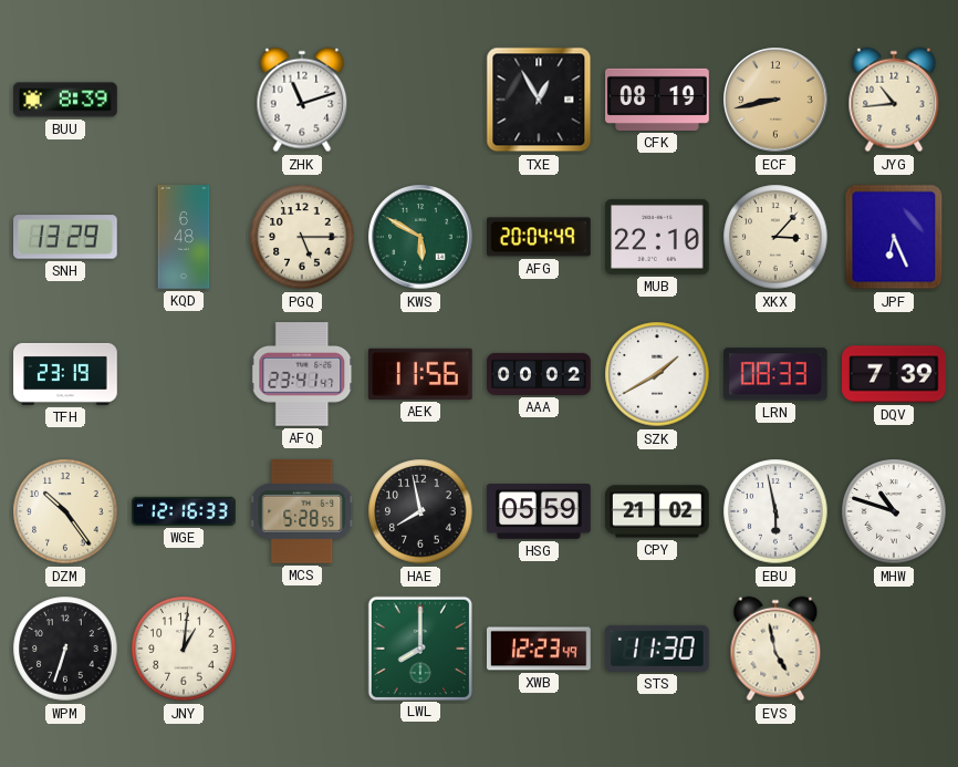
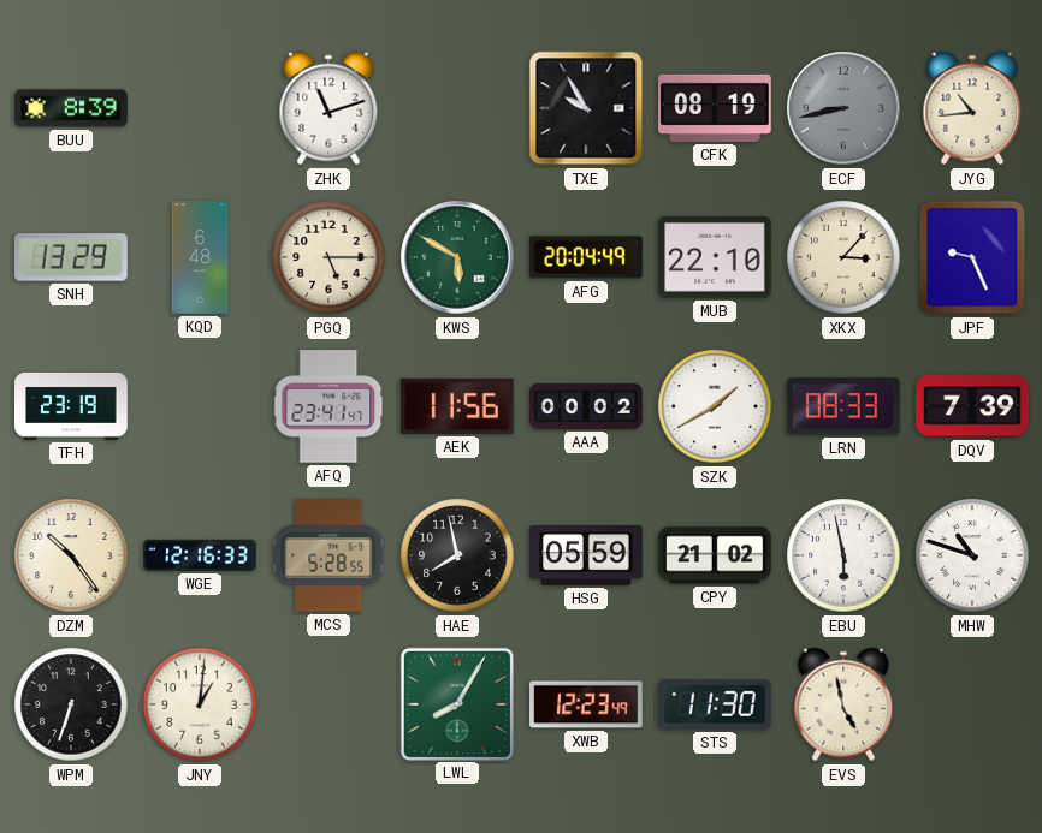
TXE: 12:55 -> 9:55
ECF dial: champagne -> grey
JPF: 6:26 -> 9:26
LWL: 8:00 -> 8:05
